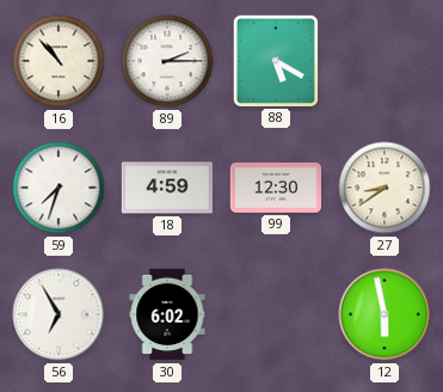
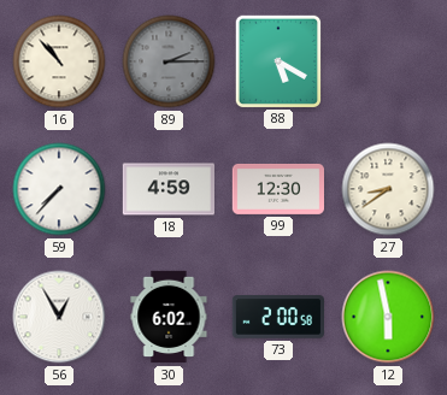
89 dial: white -> grey
59: 7:33 -> 7:37
56: 6:55 -> 12:55
73: none -> 2:00
